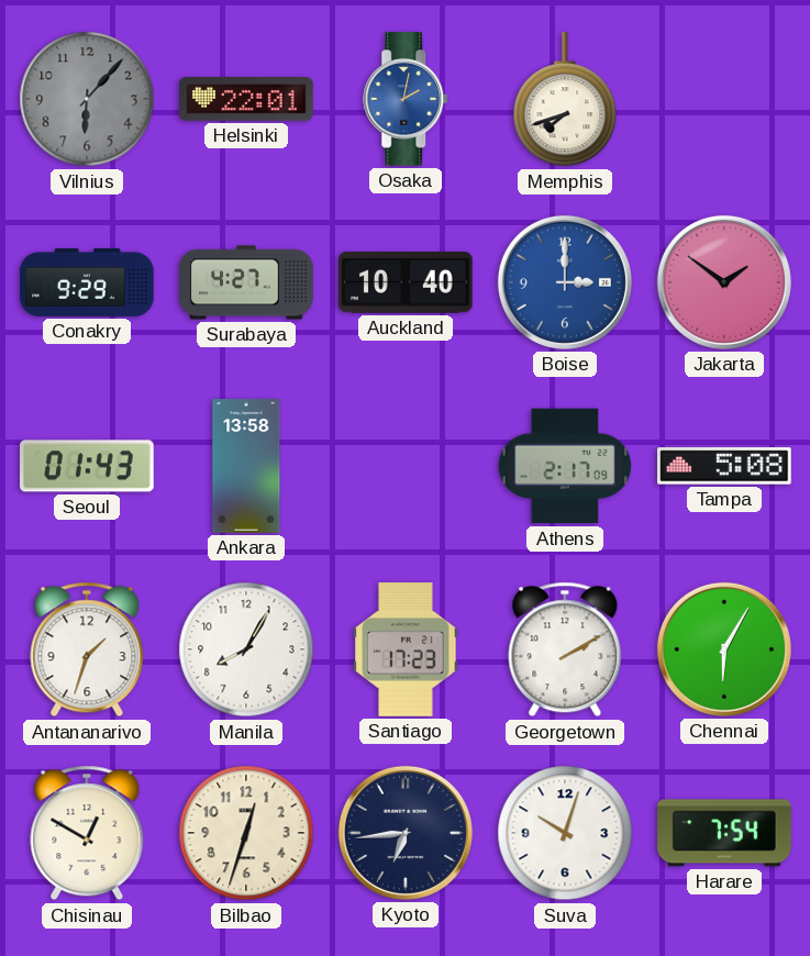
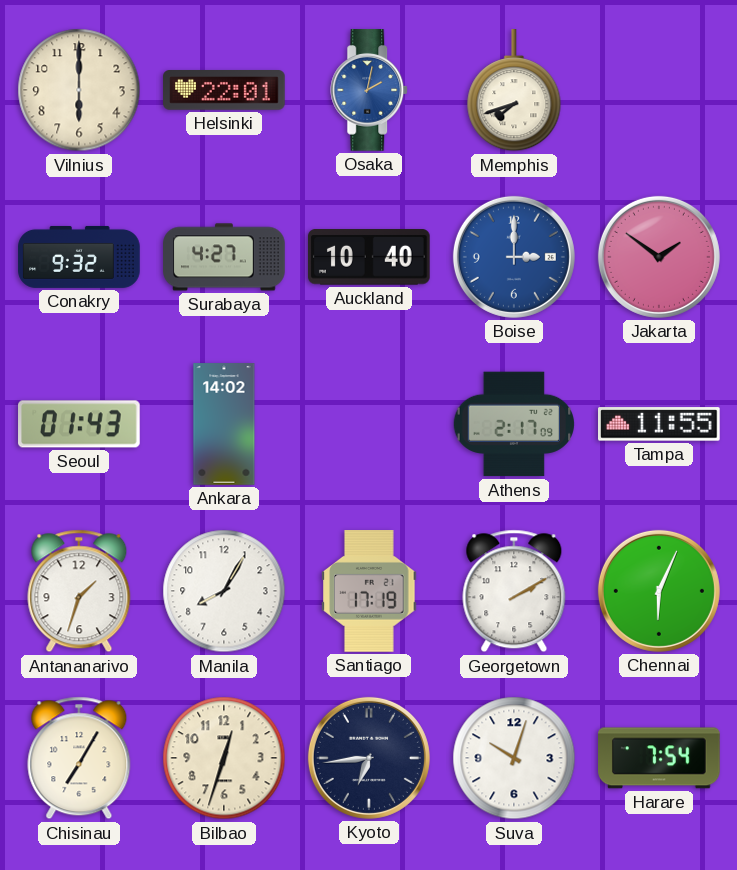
Vilnius: 6:07 -> 6:00
Vilnius dial: grey -> cream
Conakry: 9:29 -> 9:32
Ankara: 13:58 -> 14:02
Tampa: 5:08 -> 11:55
Santiago: 17:23 -> 17:19
Chennai: 6:05 -> 6:04
Chisinau: 12:50 -> 7:05
